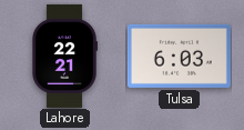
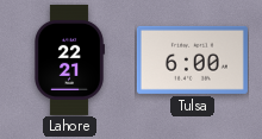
Tulsa: 6:03 -> 6:00
